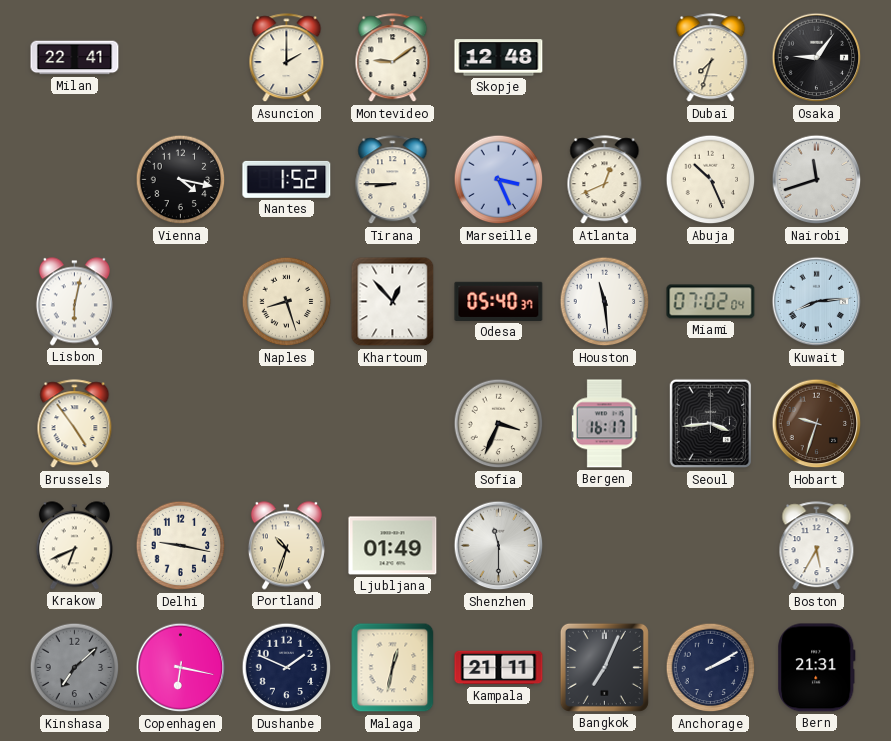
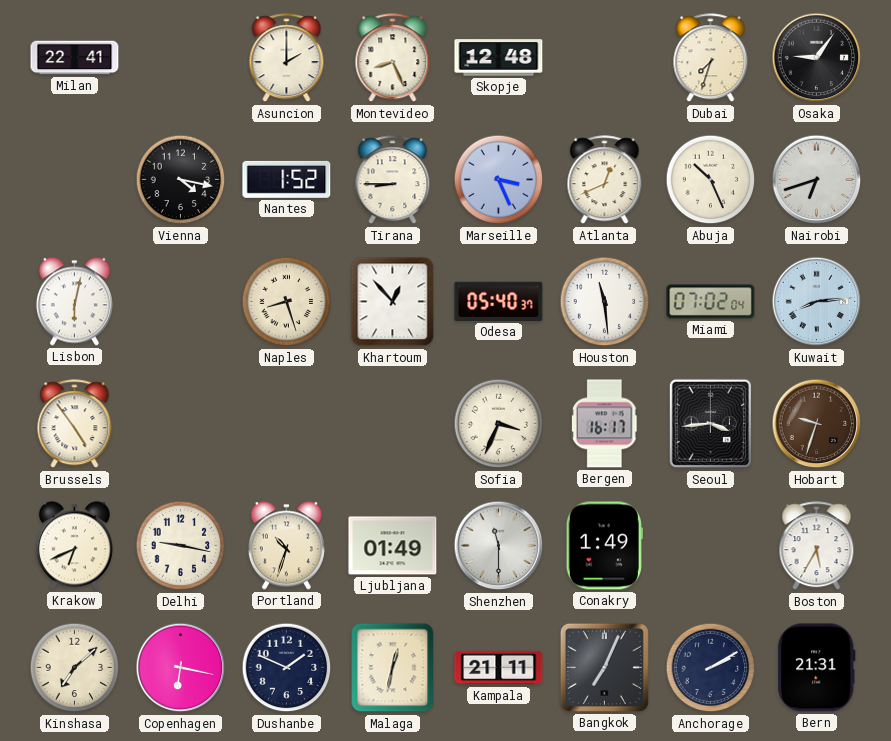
Montevideo: 9:09 -> 8:26
Nairobi: 11:42 -> 6:42
Conakry: none -> 1:49
Kinshasa dial: grey -> cream
